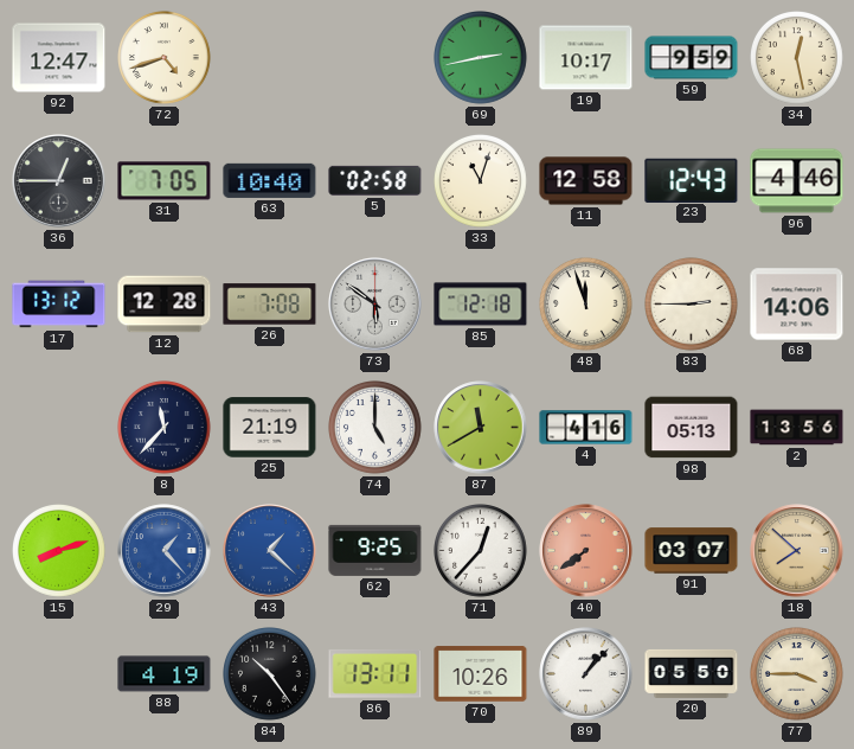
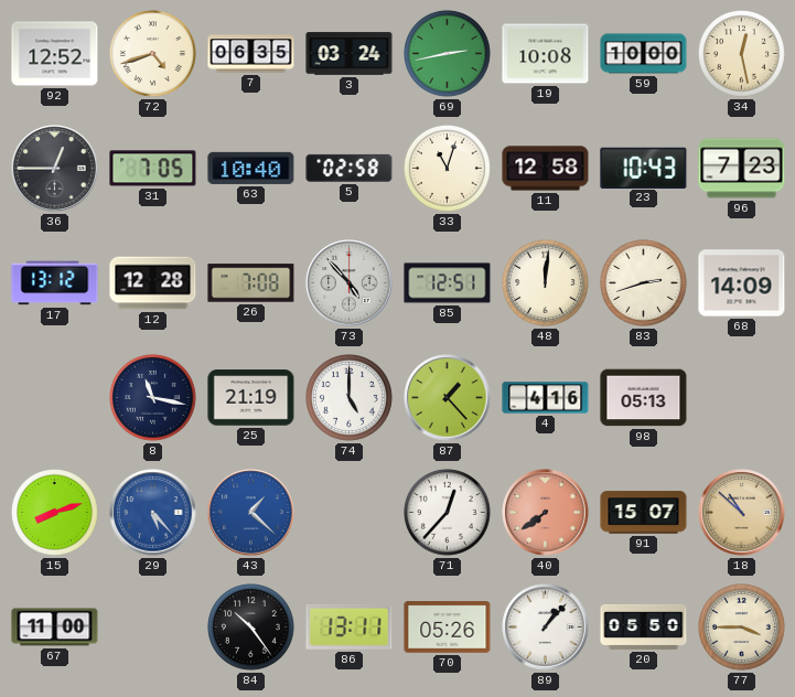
92: 12:47 -> 12:52
7: none -> 06:35
3: none -> 03:24
19: 10:17 -> 10:08
59: 9:59 -> 10:00
23: 12:43 -> 10:43
96: 4:46 -> 7:23
73: 5:51 -> 4:53
85: 12:18 -> 12:51
48: 11:57 -> 12:01
83: 2:45 -> 2:42
68: 14:06 -> 14:09
8: 11:37 -> 11:17
87: 11:40 -> 1:23
2: 13:56 -> none
29: 1:23 -> 5:23
62: 9:25 -> none
91: 03:07 -> 15:07
18: 7:52 -> 10:52
67: none -> 11:00
88: 4:19 -> none
70: 10:26 -> 05:26
